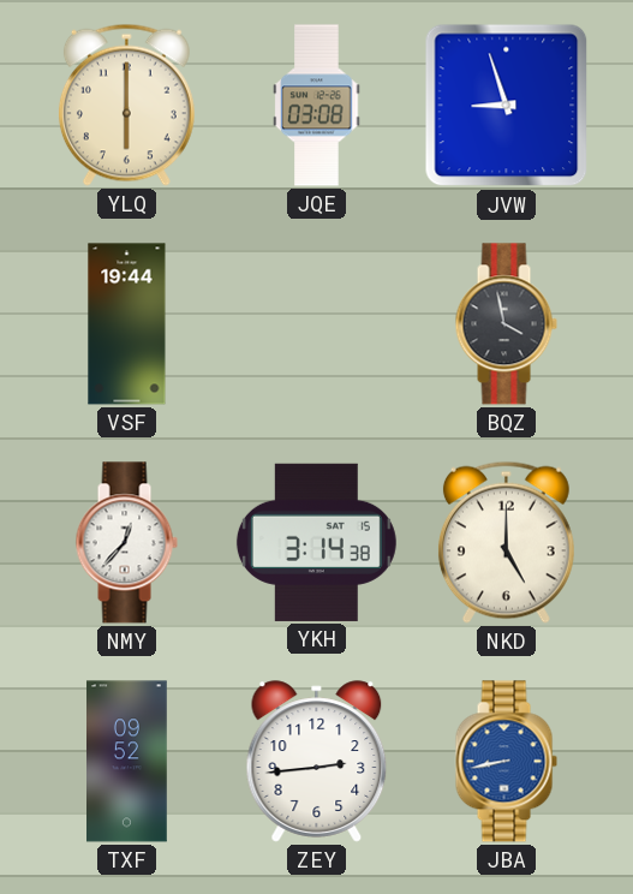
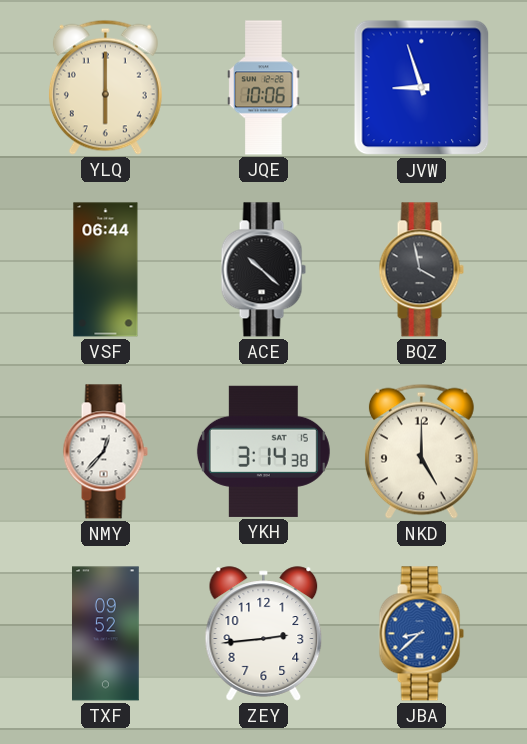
JQE: 03:08 -> 10:06
VSF: 19:44 -> 06:44
ACE: none -> 10:22
JBA: 8:43 -> 8:38
